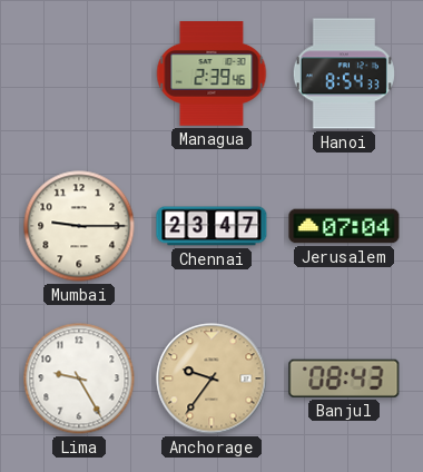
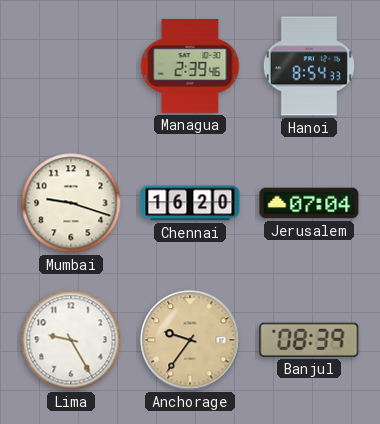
Mumbai: 9:15 -> 9:18
Chennai: 23:47 -> 16:20
Banjul: 08:43 -> 08:39
